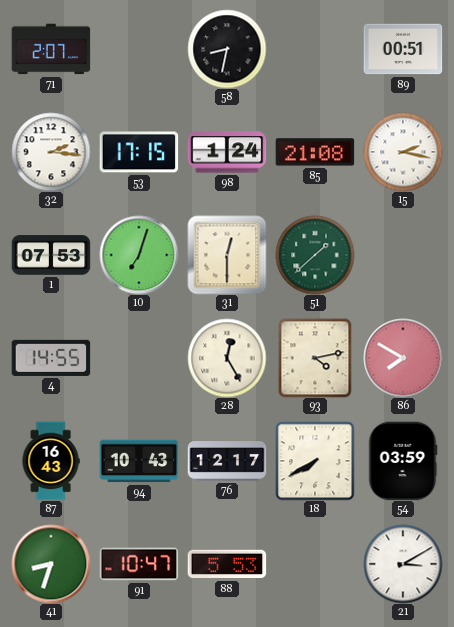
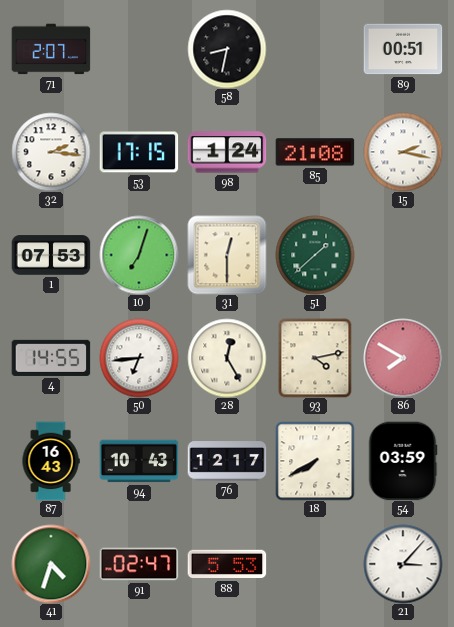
50: none -> 6:44
41: 8:33 -> 4:33
91: 10:47 -> 02:47
21: 3:10 -> 3:07
